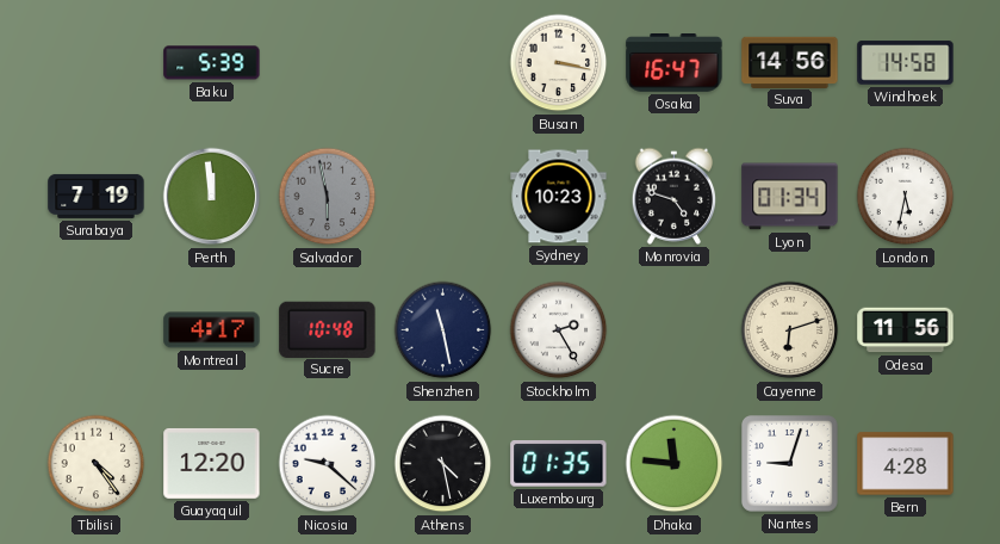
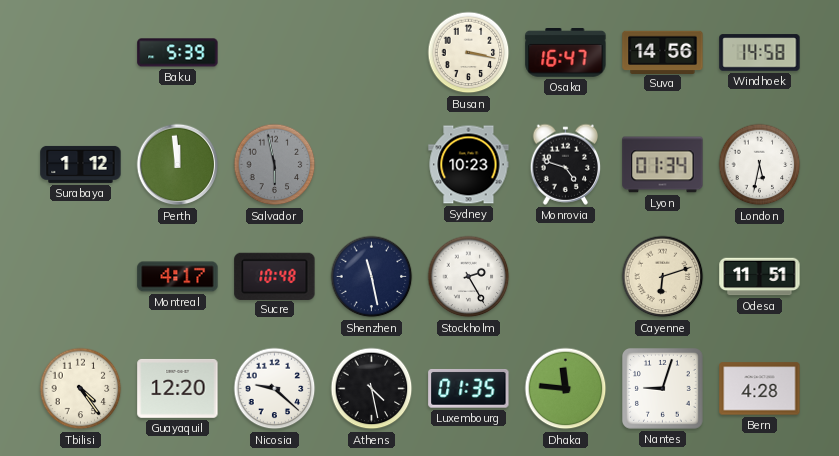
Surabaya: 7:19 -> 1:12
Odesa: 11:56 -> 11:51
